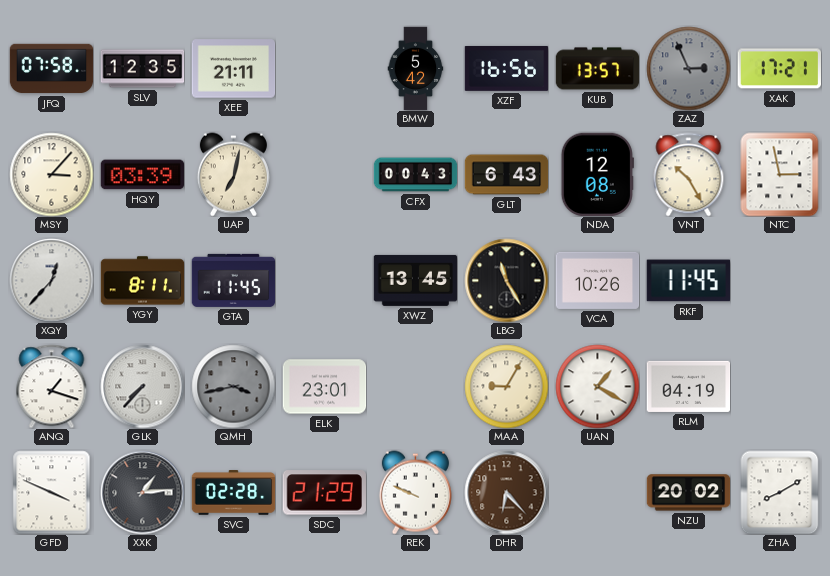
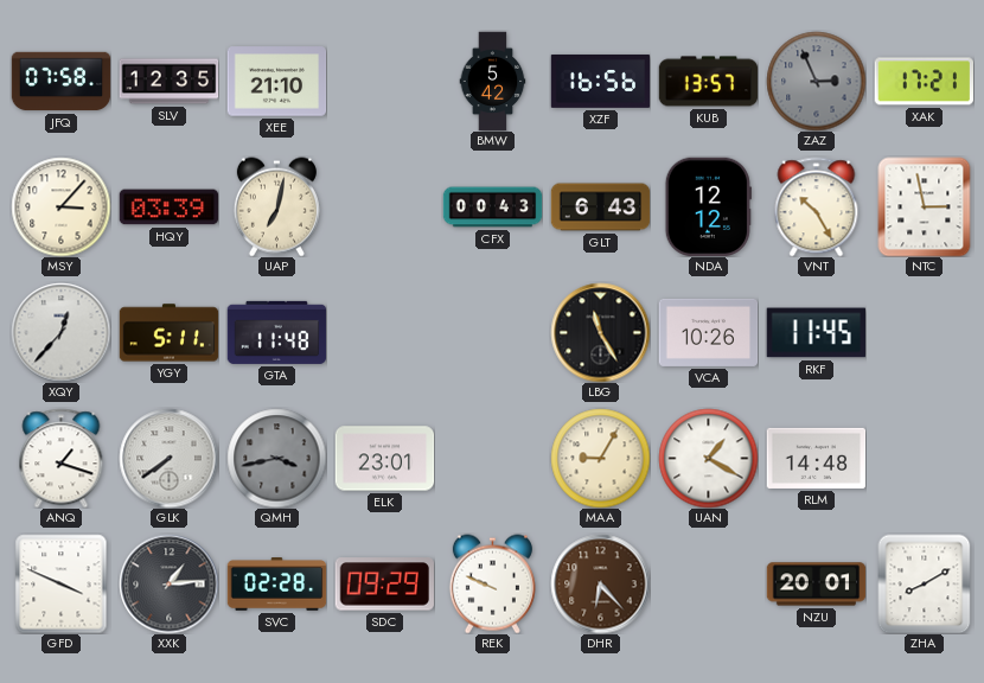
XEE: 21:11 -> 21:10
NDA: 12:08 -> 12:12
YGY: 8:11 -> 5:11
GTA: 11:45 -> 11:48
XWZ: 13:45 -> none
GLK: 7:37 -> 7:39
RLM: 04:19 -> 14:48
SDC: 21:29 -> 09:29
NZU: 20:02 -> 20:01
